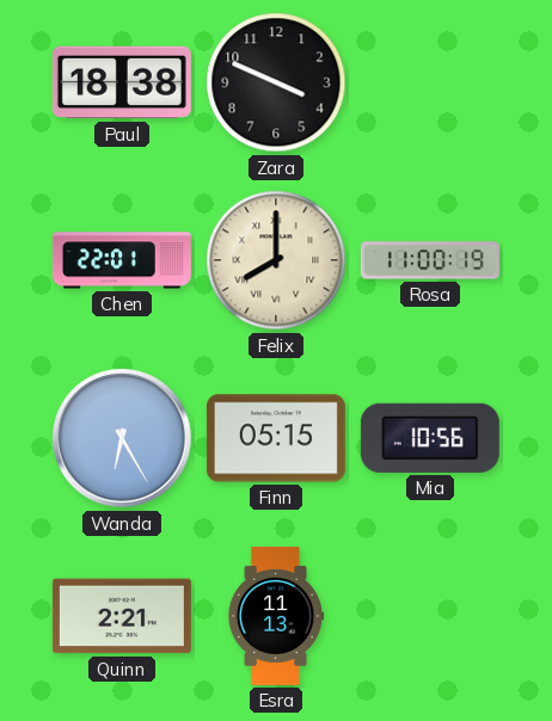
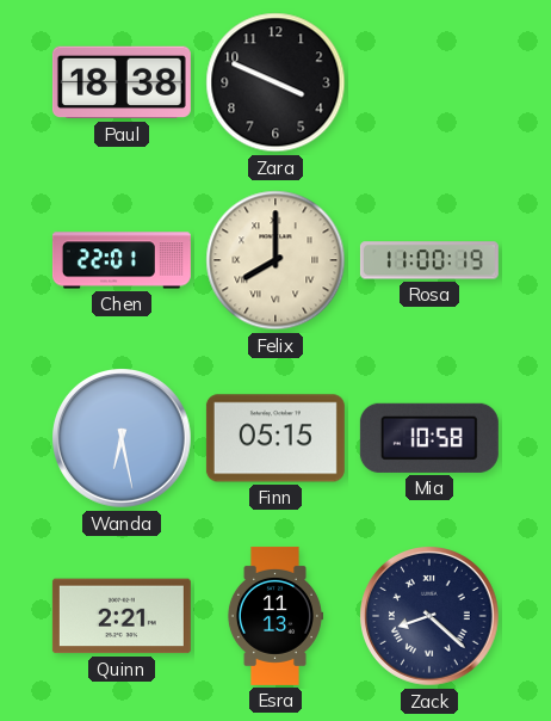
Wanda: 6:25 -> 6:28
Mia: 10:56 -> 10:58
Zack: none -> 8:22
